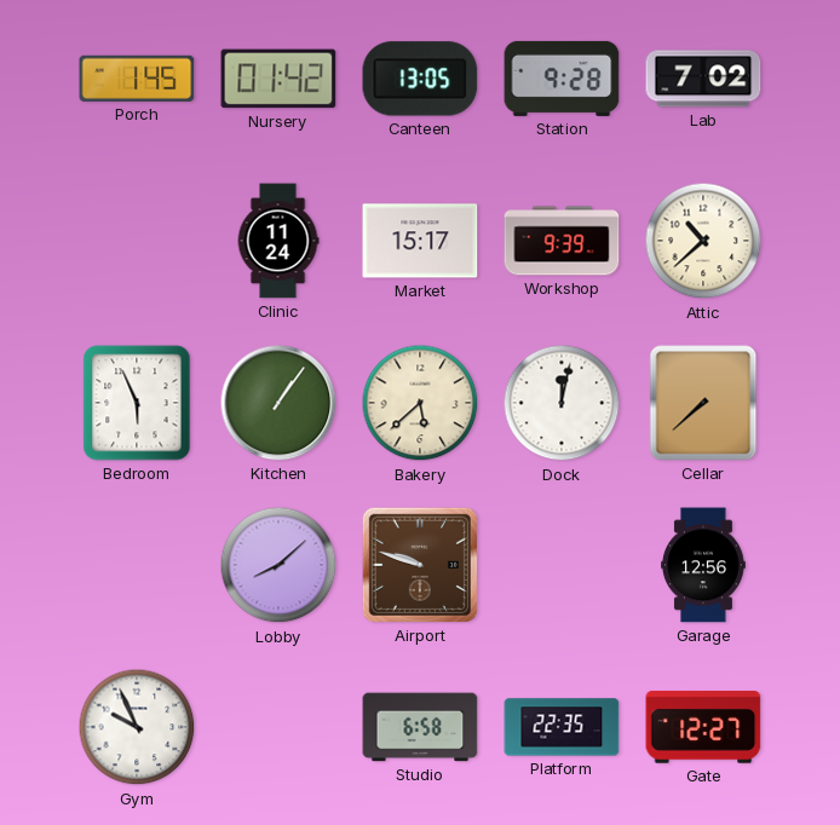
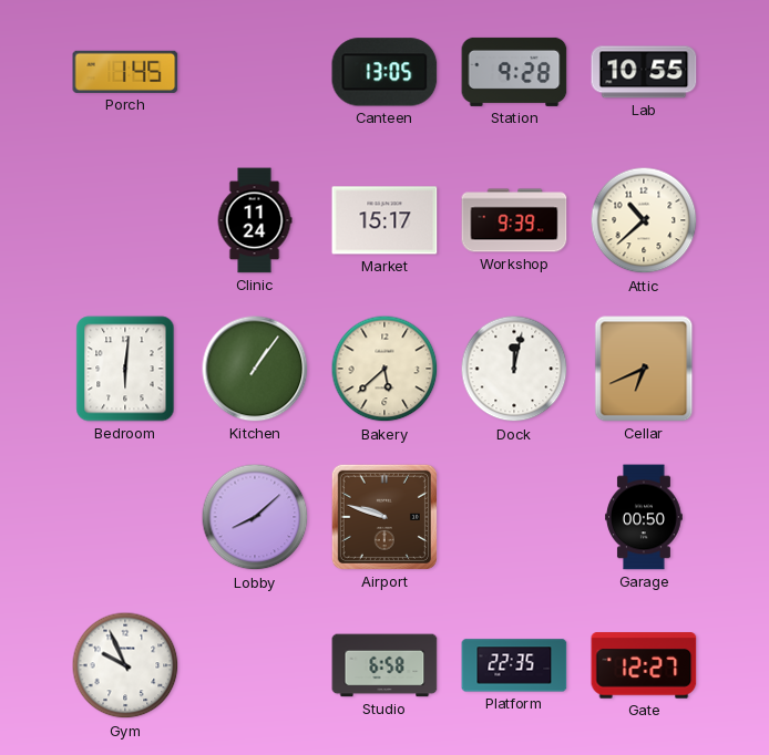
Nursery: 01:42 -> none
Lab: 7:02 -> 10:55
Bedroom: 5:56 -> 6:01
Cellar: 7:38 -> 6:41
Garage: 12:56 -> 00:50
